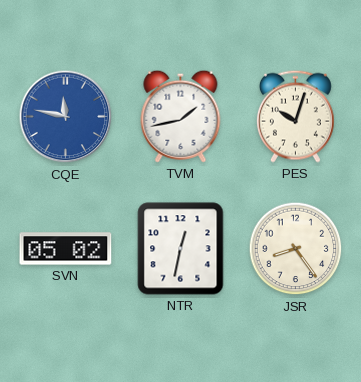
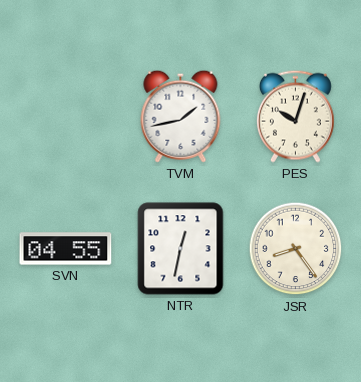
CQE: 11:47 -> none
SVN: 05:02 -> 04:55
